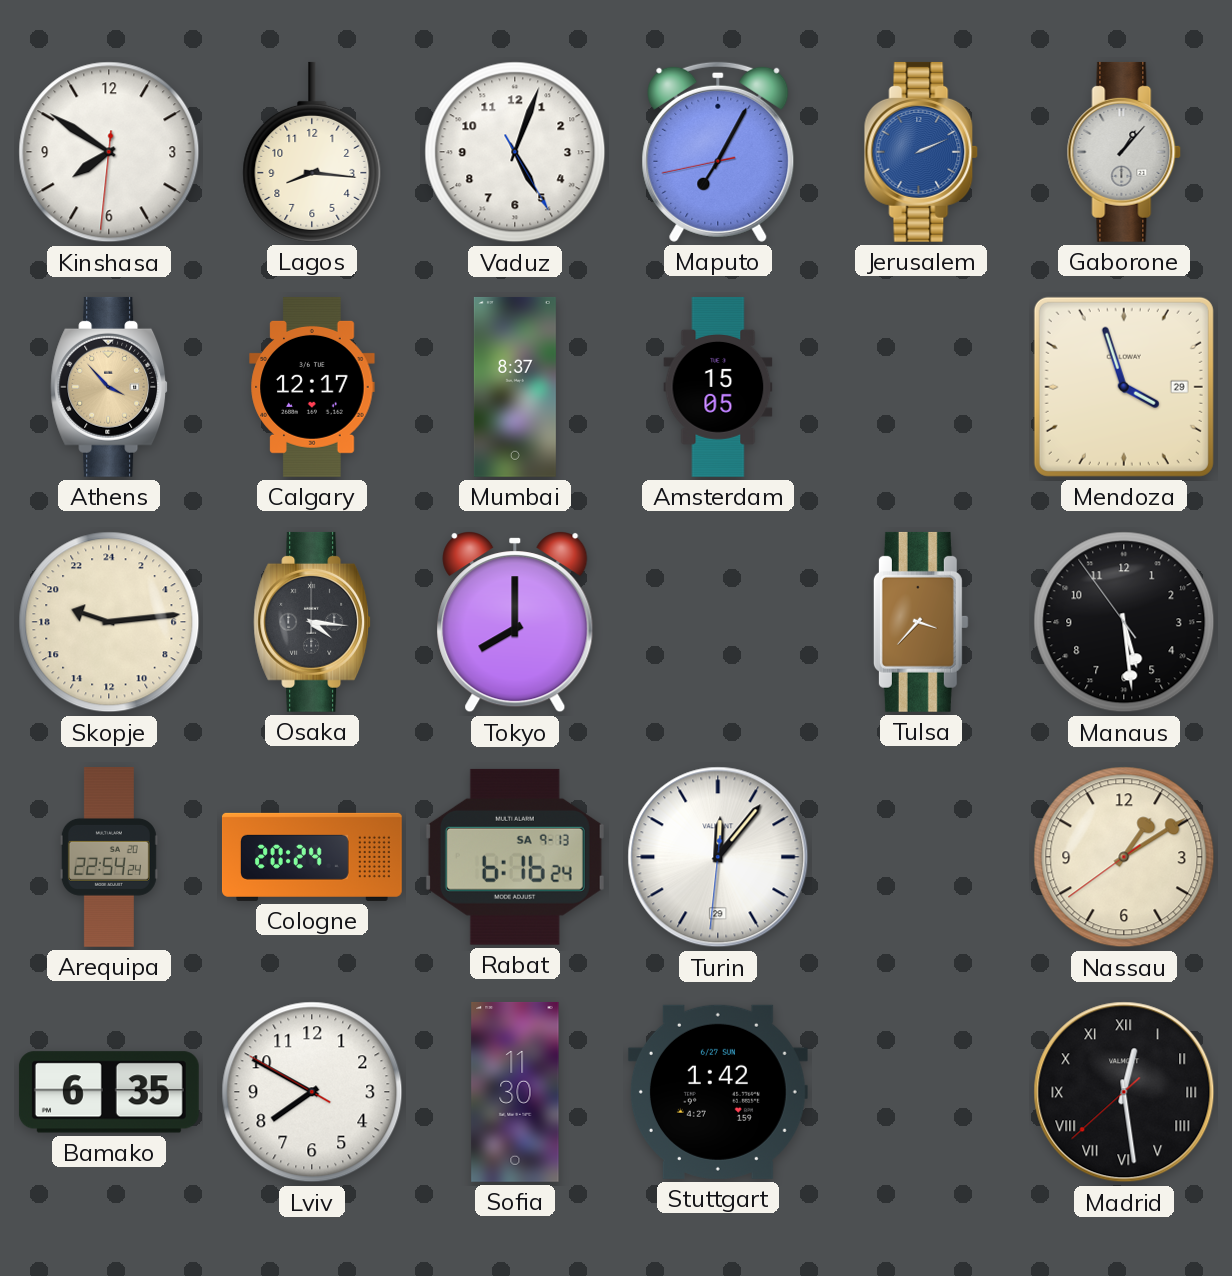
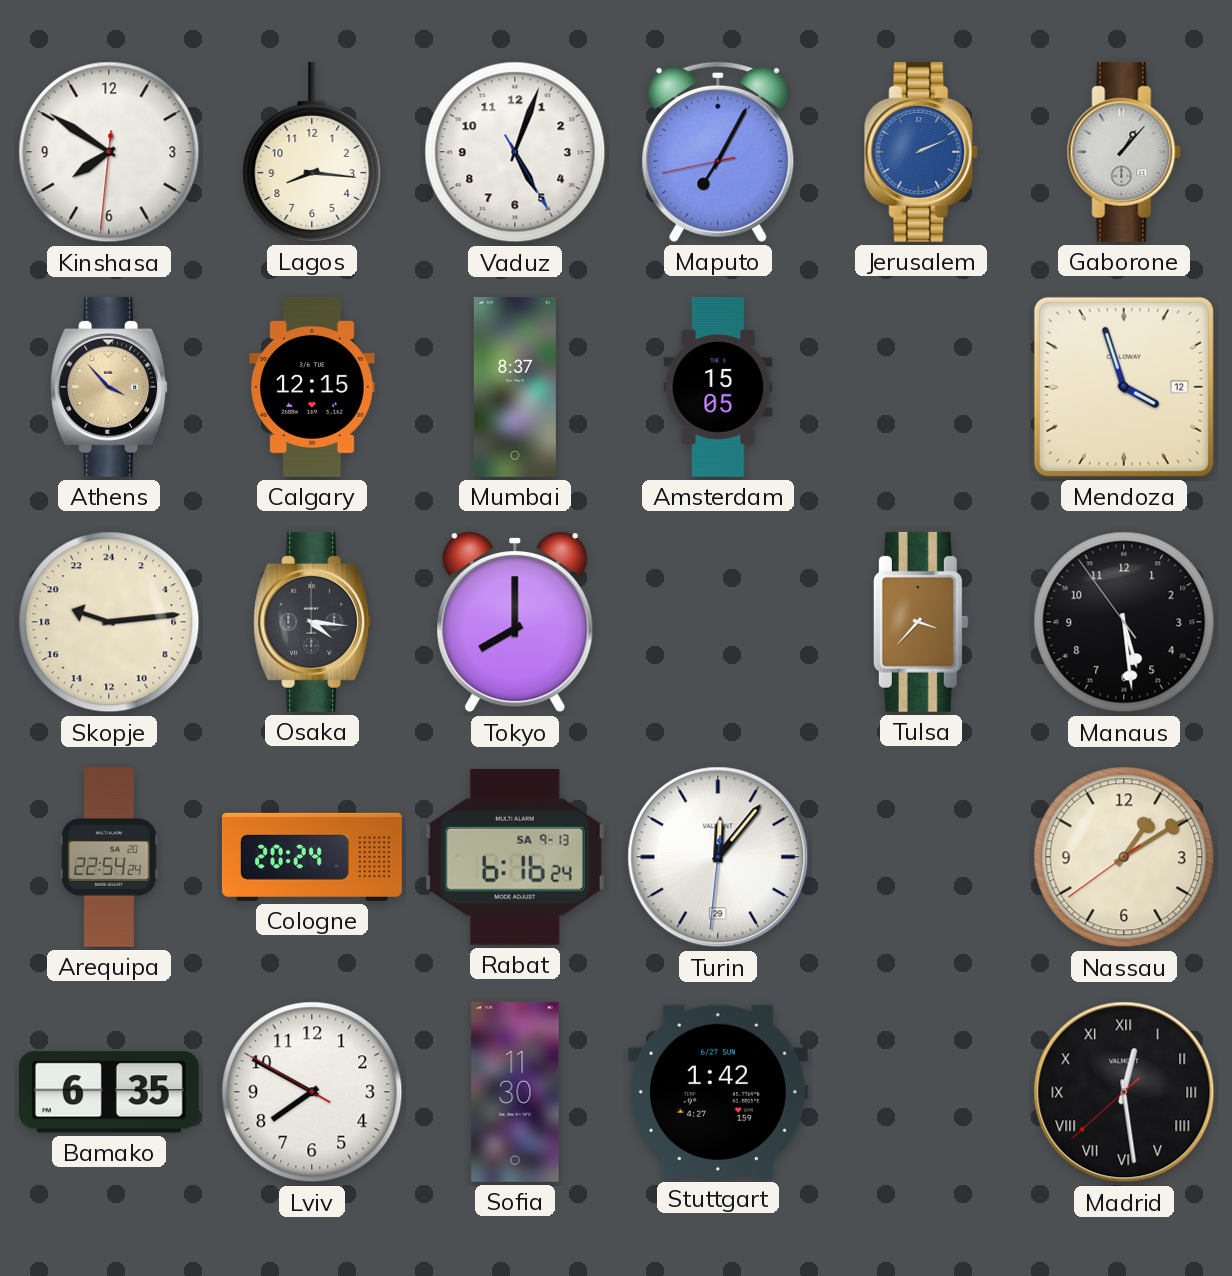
Calgary: 12:17 -> 12:15
Mendoza date: 29 -> 12
